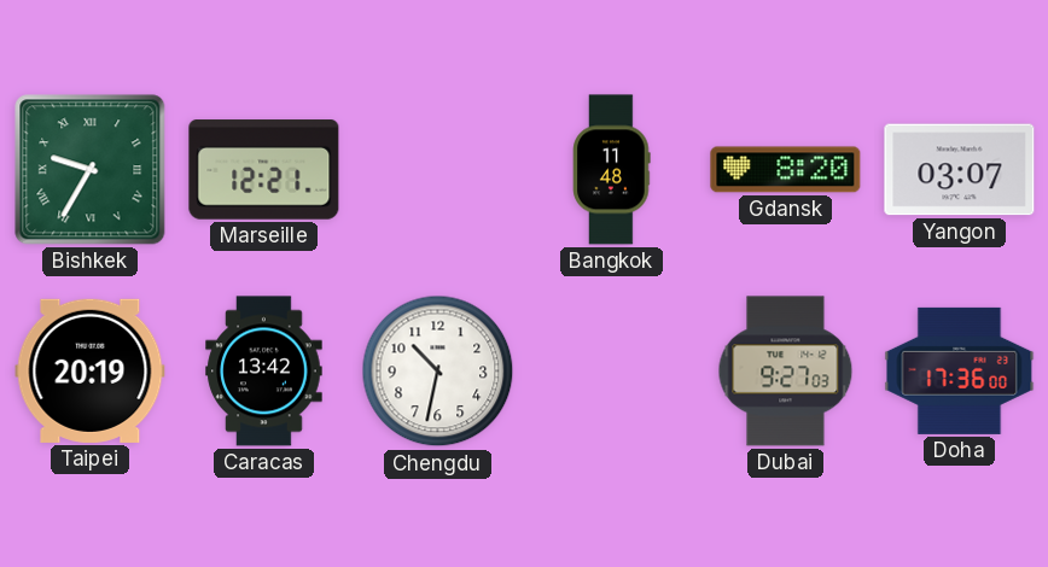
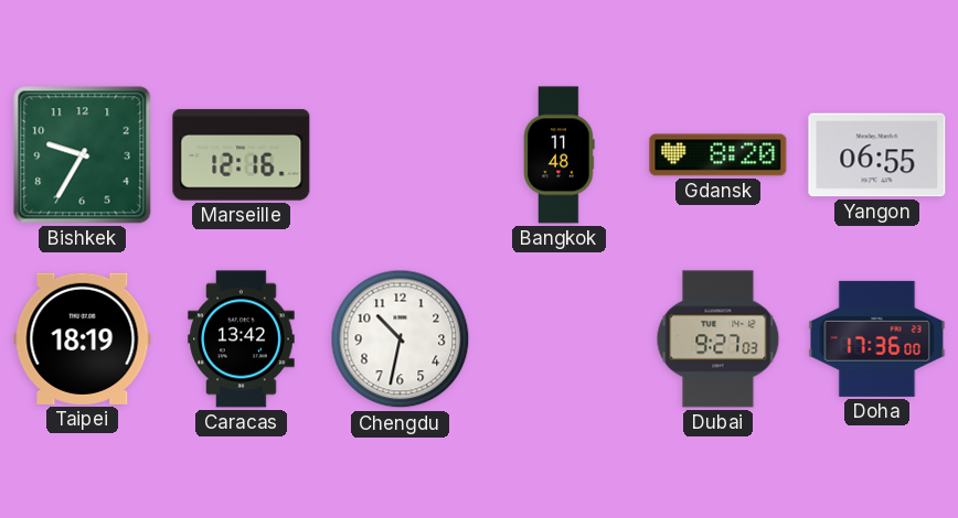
Bishkek numerals: Roman -> Arabic
Marseille: 12:21 -> 12:16
Yangon: 03:07 -> 06:55
Taipei: 20:19 -> 18:19
